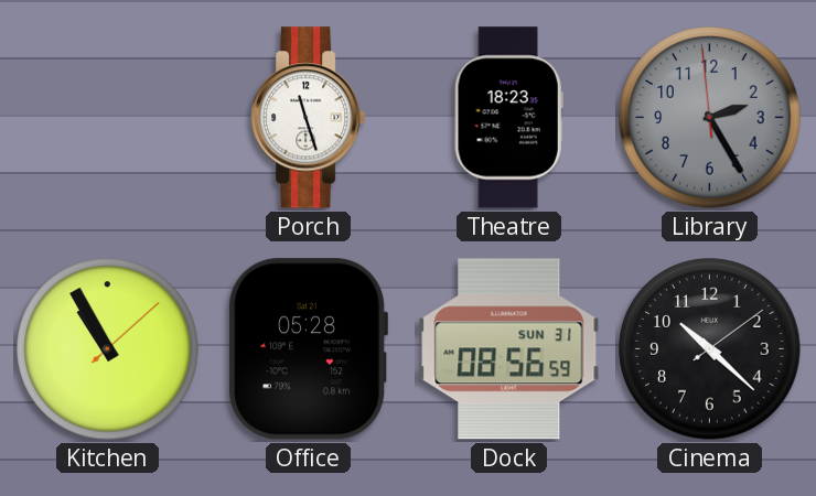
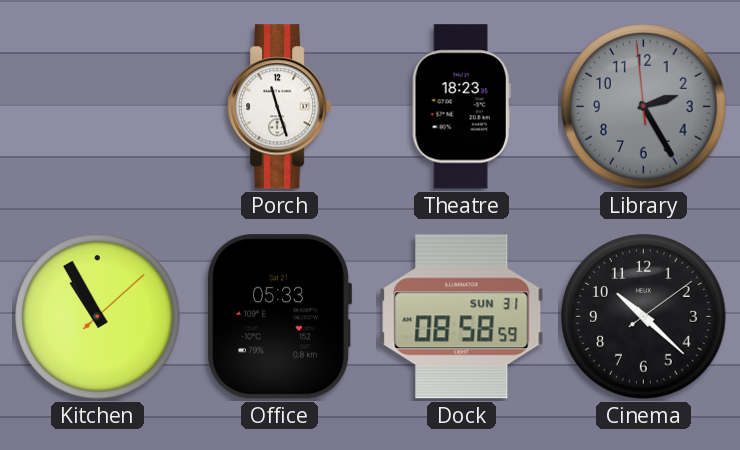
Office: 05:28 -> 05:33
Dock: 08:56 -> 08:58
